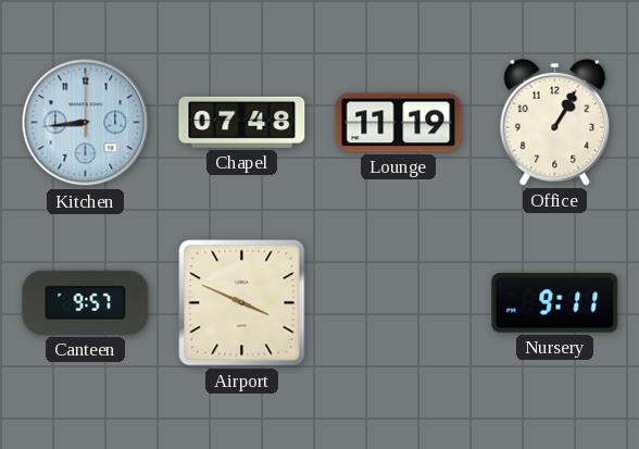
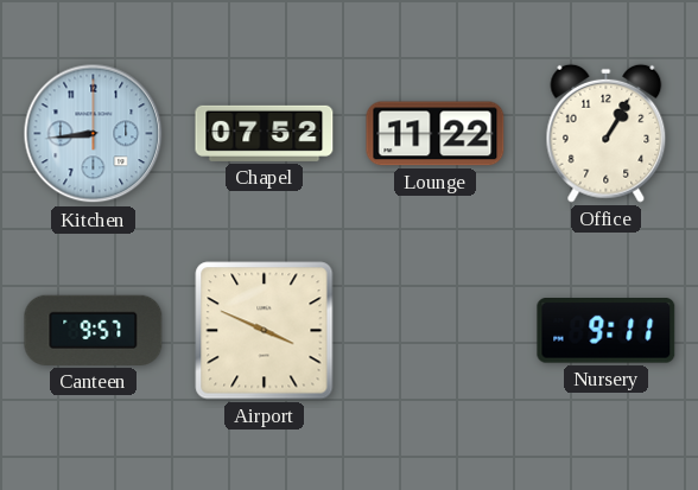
Chapel: 07:48 -> 07:52
Lounge: 11:19 -> 11:22
